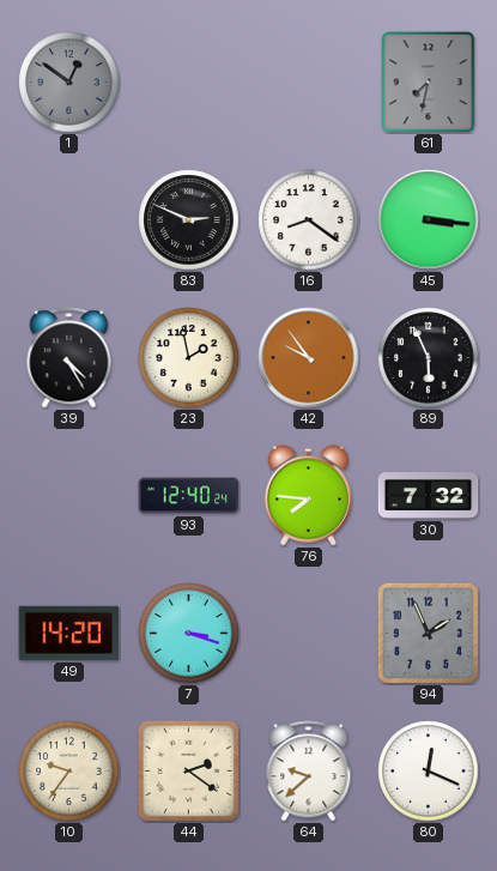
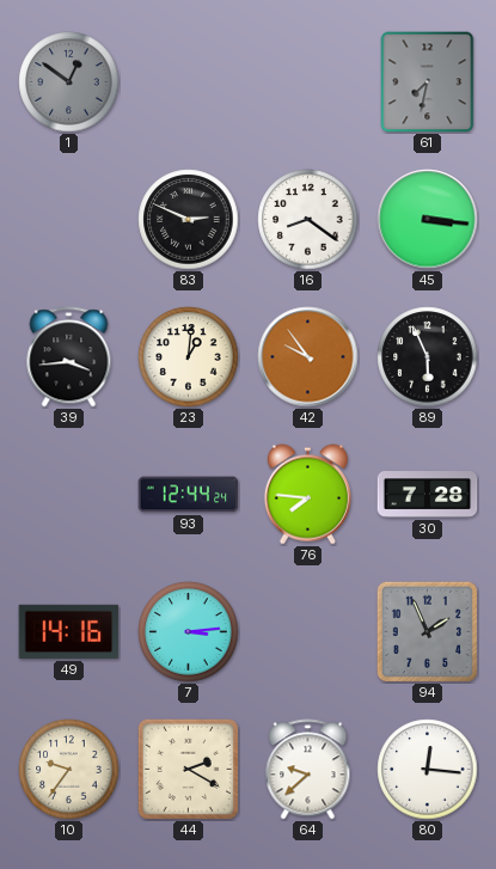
39: 4:25 -> 3:44
23: 1:58 -> 1:01
93: 12:40 -> 12:44
30: 7:32 -> 7:28
49: 14:20 -> 14:16
7: 3:18 -> 3:14
44: 2:21 -> 2:20
80: 12:19 -> 12:16
